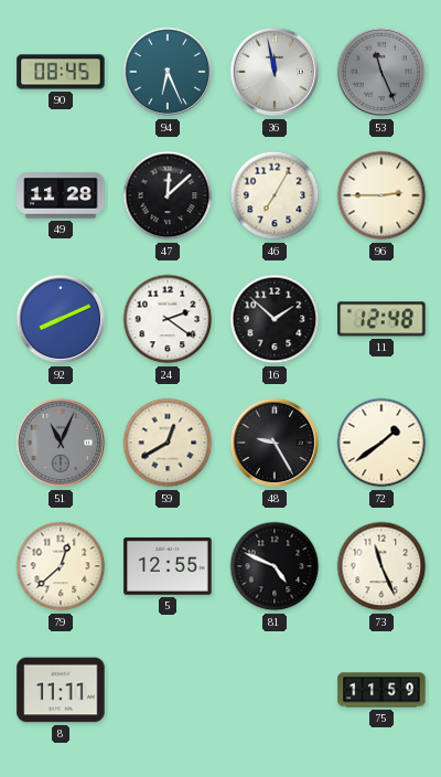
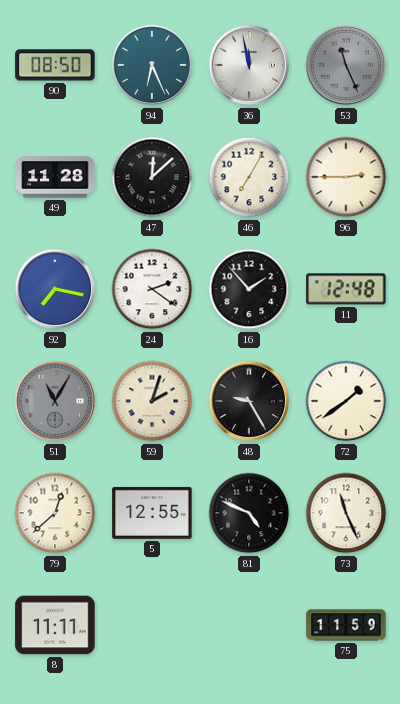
90: 08:45 -> 08:50
92: 8:11 -> 7:17
16: 1:52 -> 1:53
51: 11:04 -> 11:05
59: 12:40 -> 2:03
